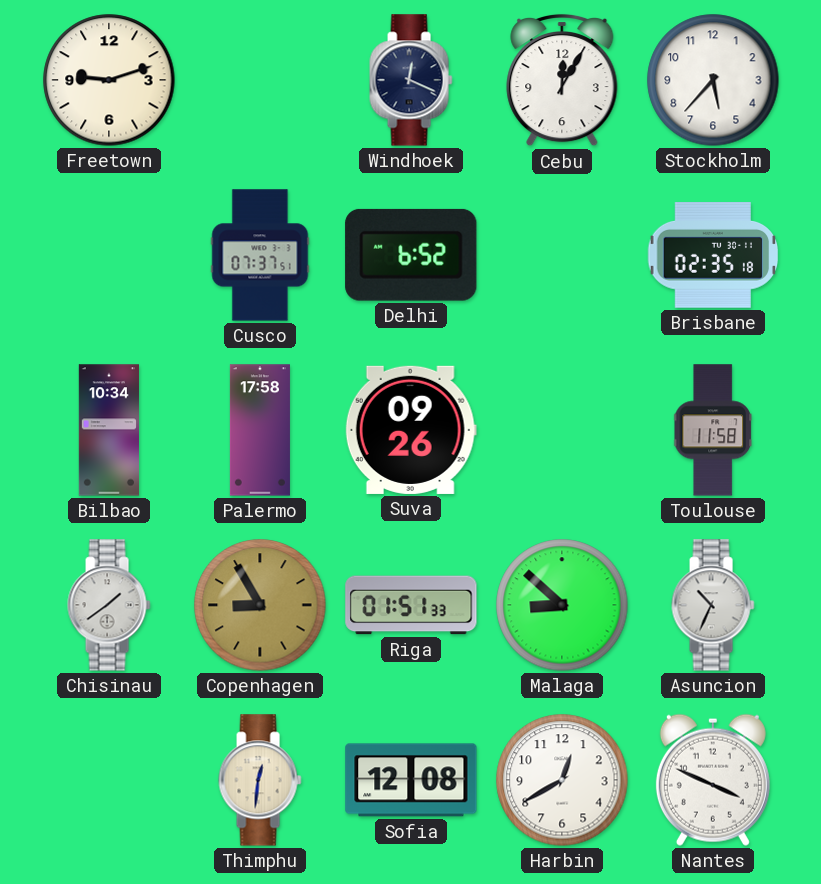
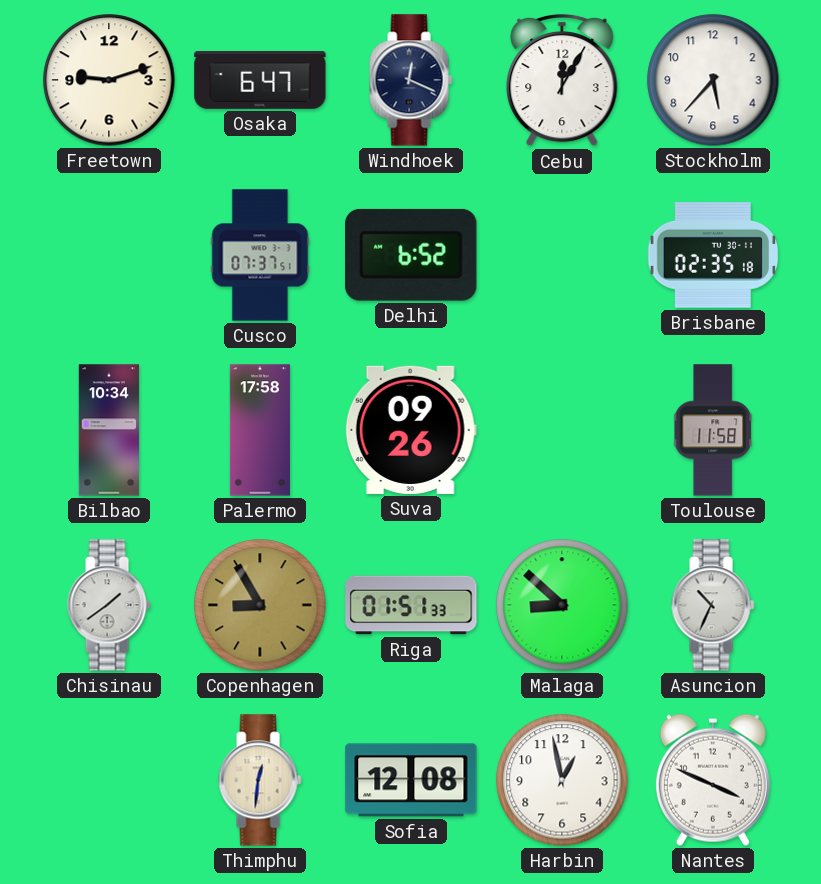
Osaka: none -> 6:47
Harbin: 12:40 -> 12:58
